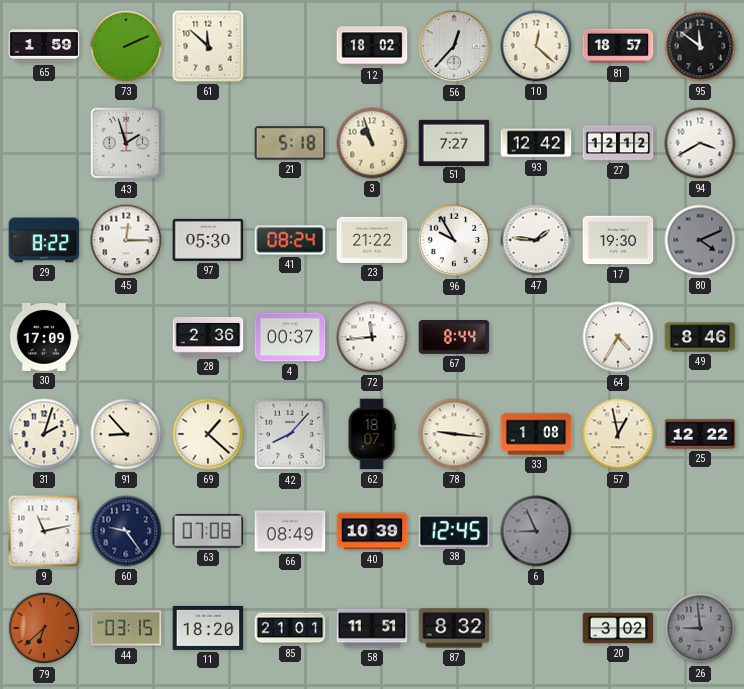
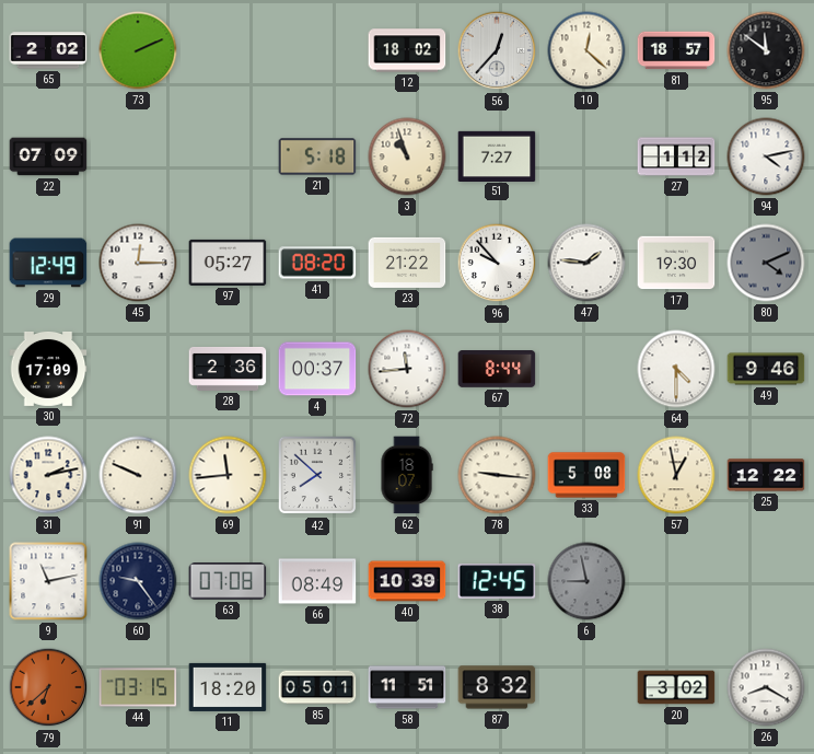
65: 1:59 -> 2:02
61: 11:52 -> none
22: none -> 07:09
43: 1:57 -> none
93: 12:42 -> none
27: 12:12 -> 1:12
94: 3:40 -> 4:13
29: 8:22 -> 12:49
97: 05:30 -> 05:27
41: 08:24 -> 08:20
96: 9:55 -> 9:53
64: 4:35 -> 4:30
49: 8:46 -> 9:46
31: 2:03 -> 2:13
91: 8:53 -> 9:49
69: 1:22 -> 11:44
42: 8:07 -> 7:52
33: 1:08 -> 5:08
6: 8:56 -> 8:58
85: 21:01 -> 05:01
26: 8:59 -> 8:20
26 dial: grey -> white
